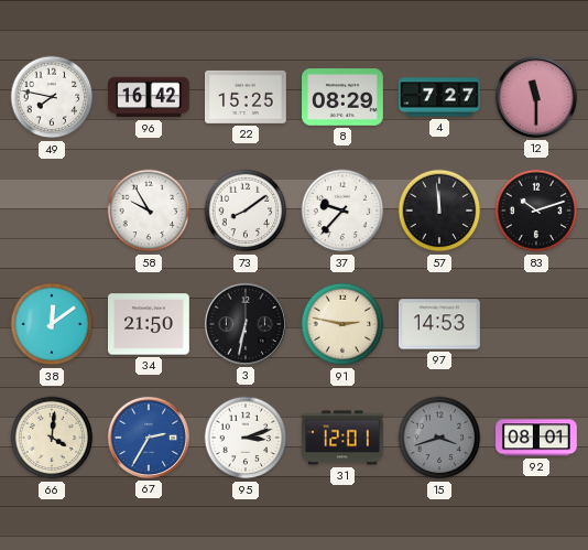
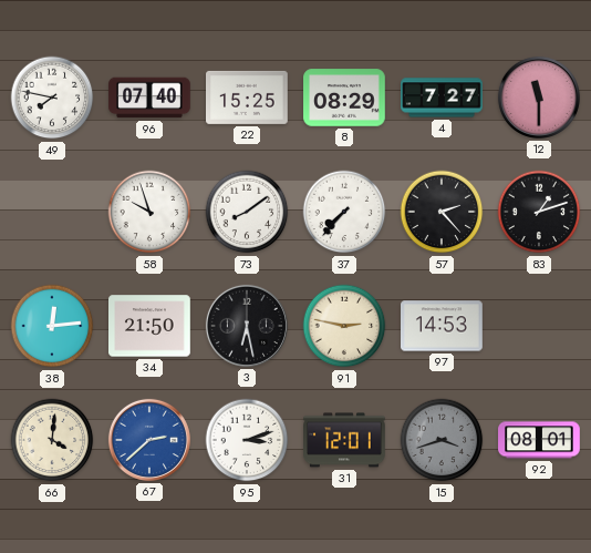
96: 16:42 -> 07:40
58: 9:55 -> 9:57
37: 9:37 -> 7:37
57: 11:59 -> 2:23
83: 10:12 -> 1:12
38: 12:09 -> 12:14
3: 6:32 -> 6:28
67: 2:35 -> 2:38
